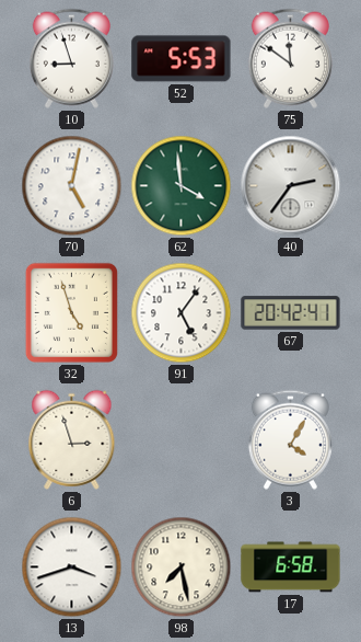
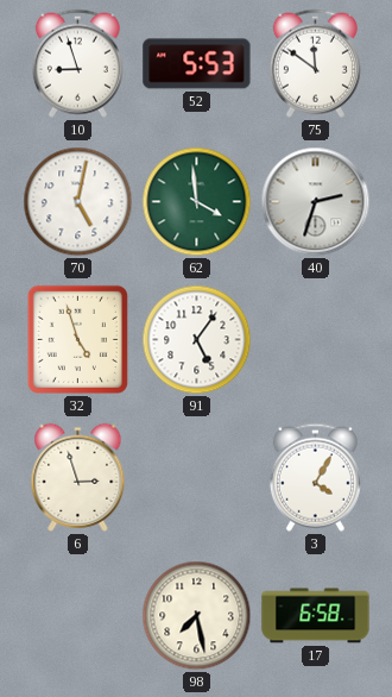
40: 2:36 -> 2:33
67: 20:42 -> none
13: 3:42 -> none
